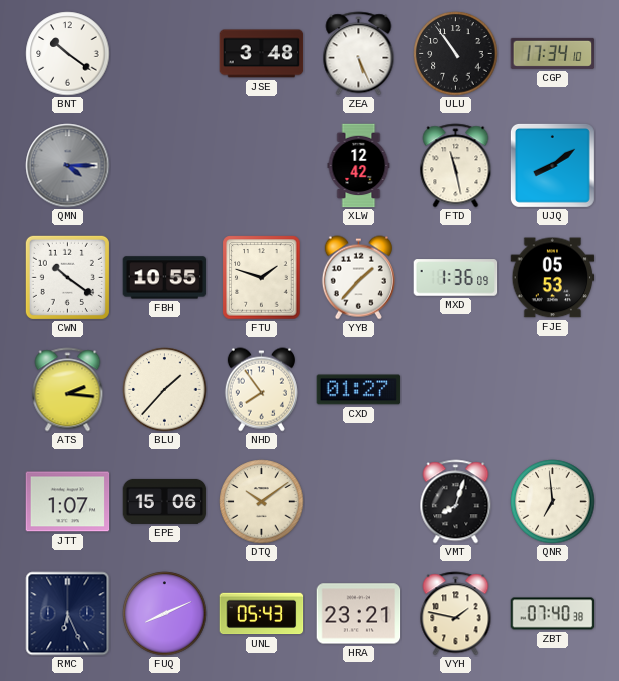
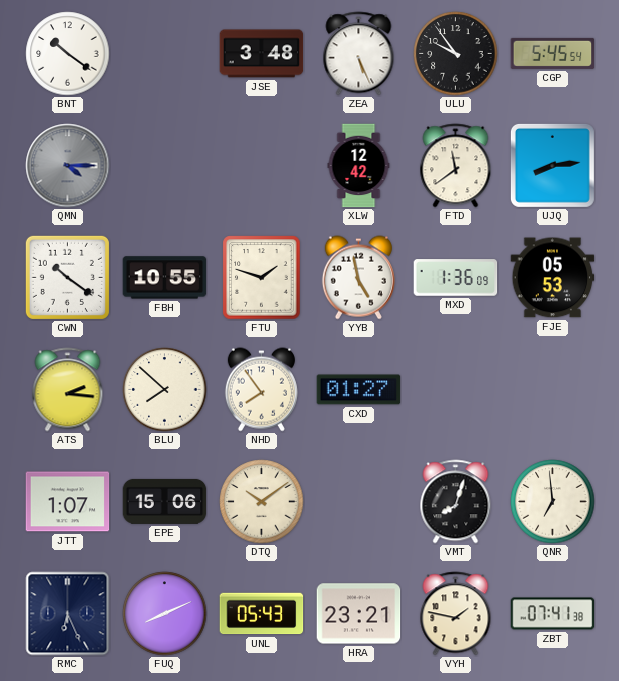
ULU: 10:54 -> 9:54
CGP: 17:34 -> 5:45
FTD: 11:28 -> 11:39
UJQ: 8:09 -> 8:14
YYB: 1:37 -> 4:58
BLU: 1:37 -> 7:52
ZBT: 07:40 -> 07:41
